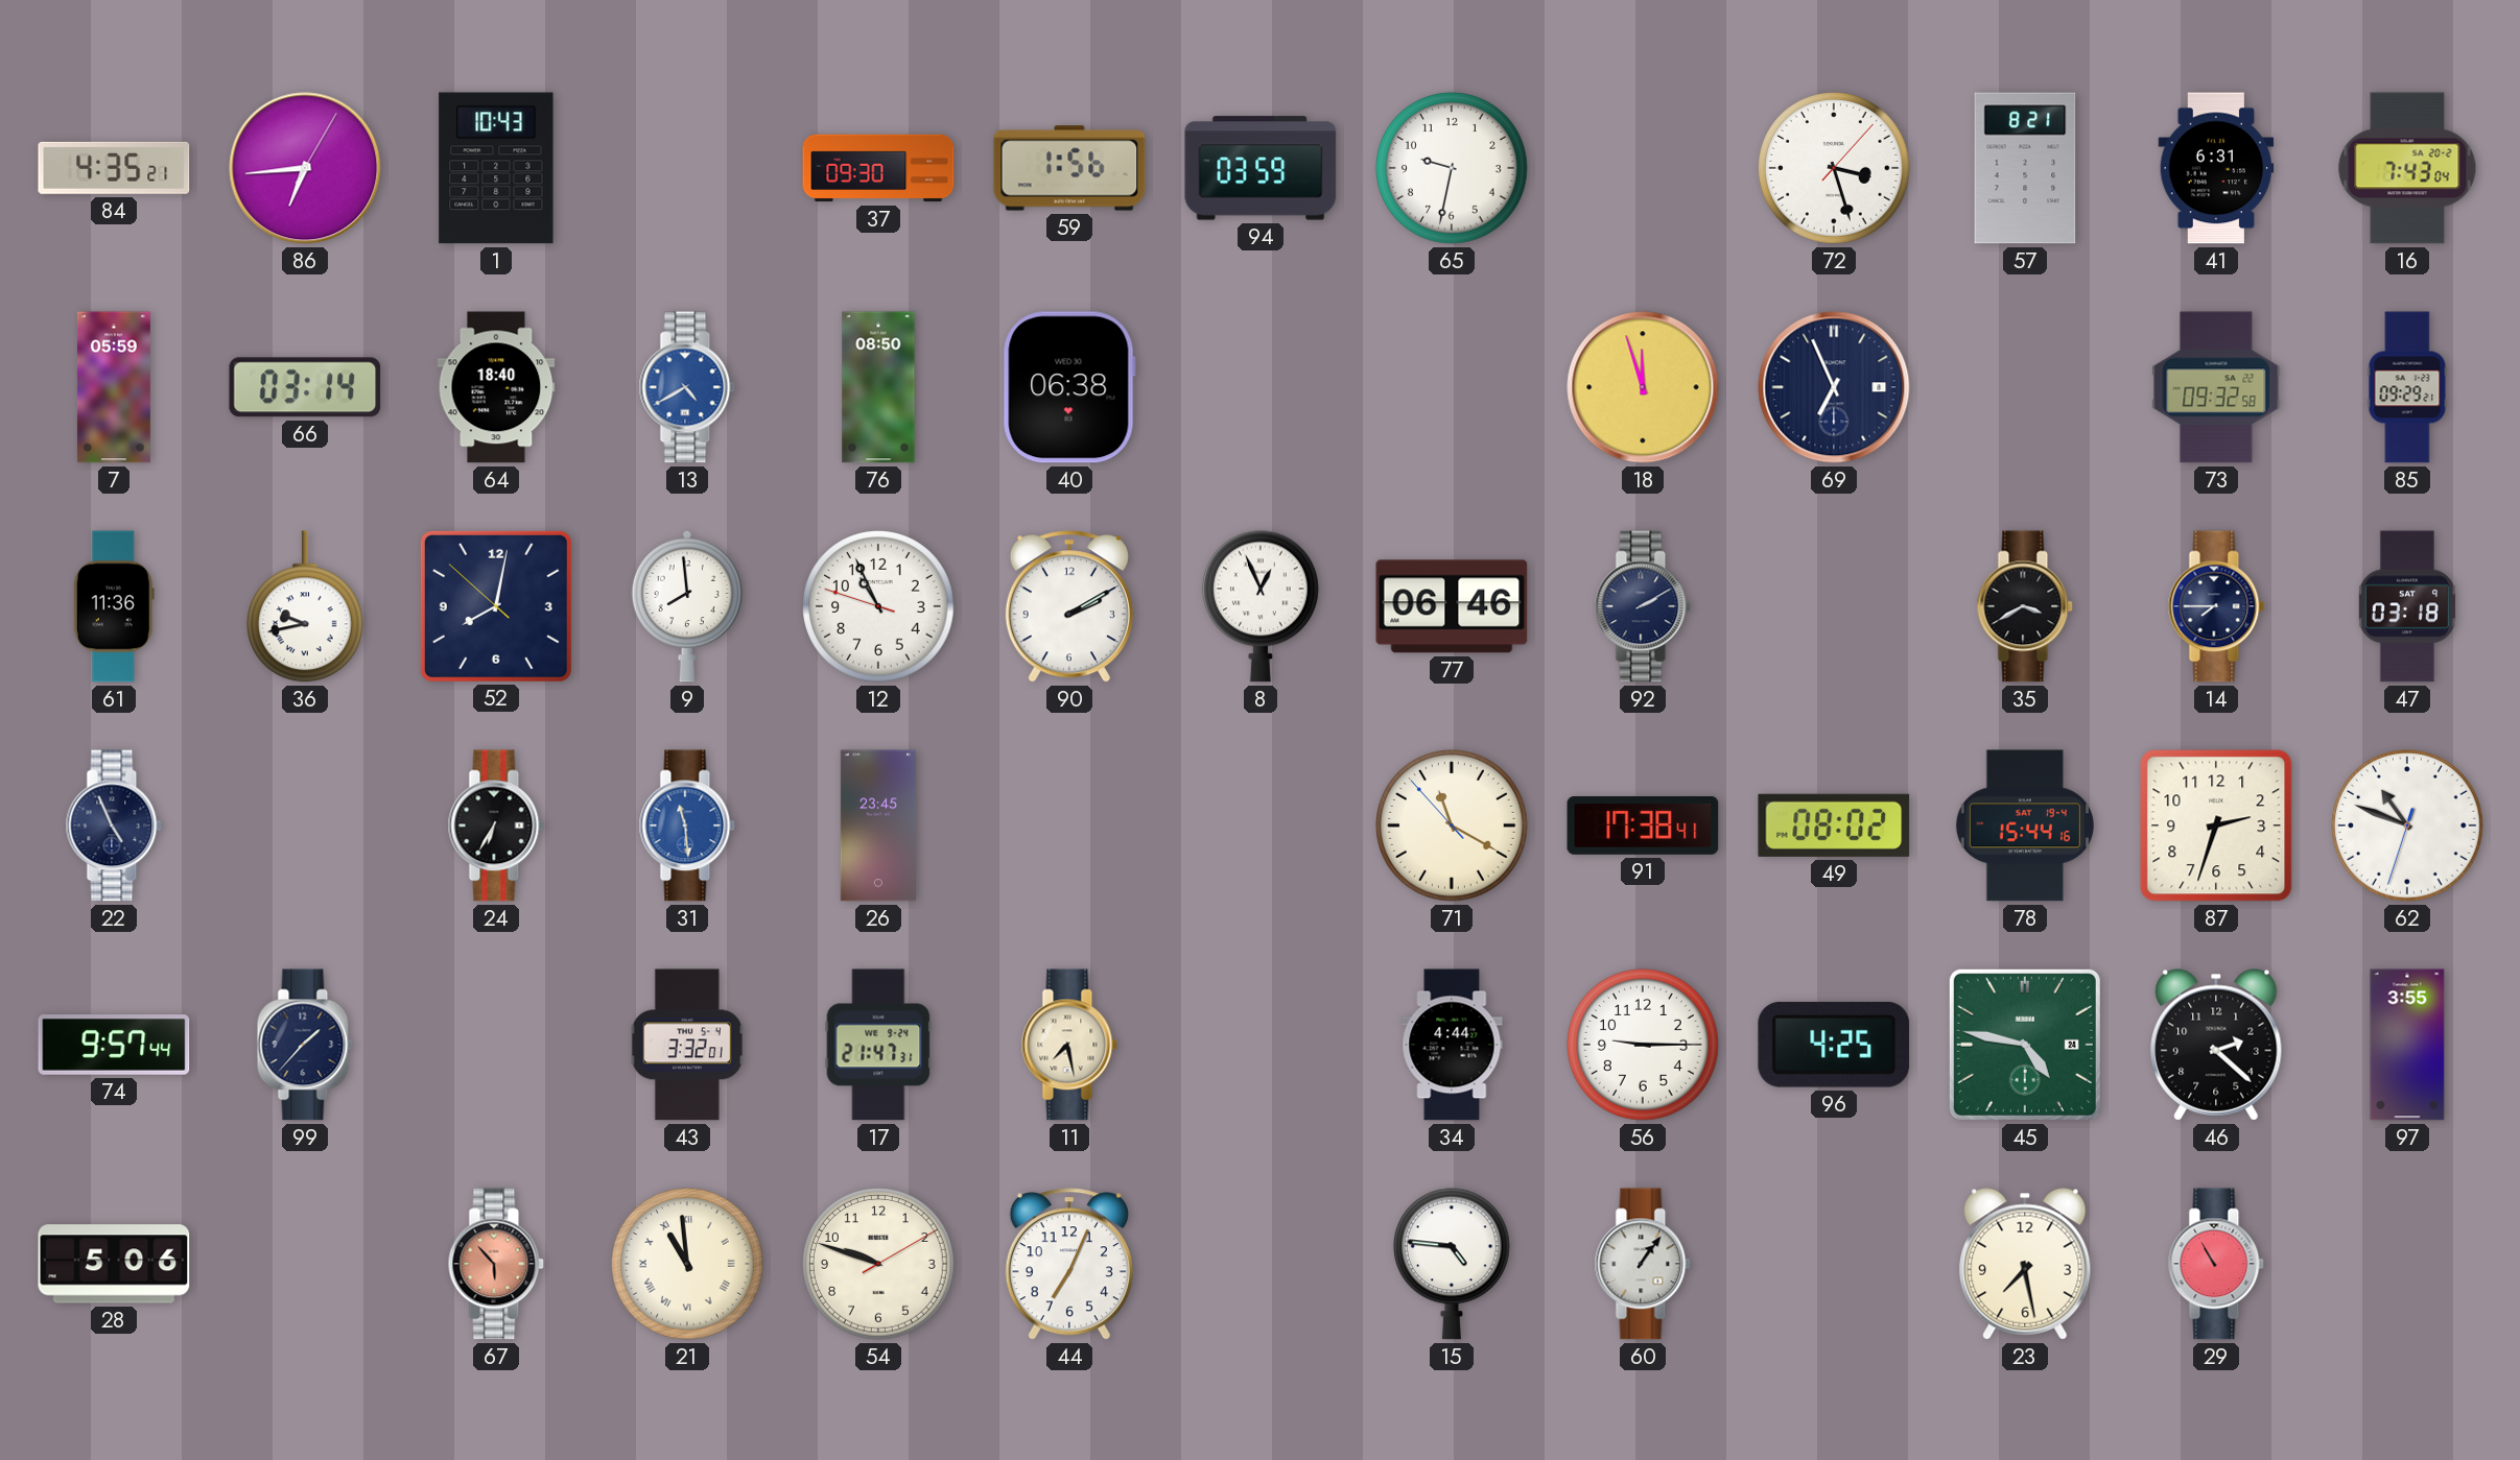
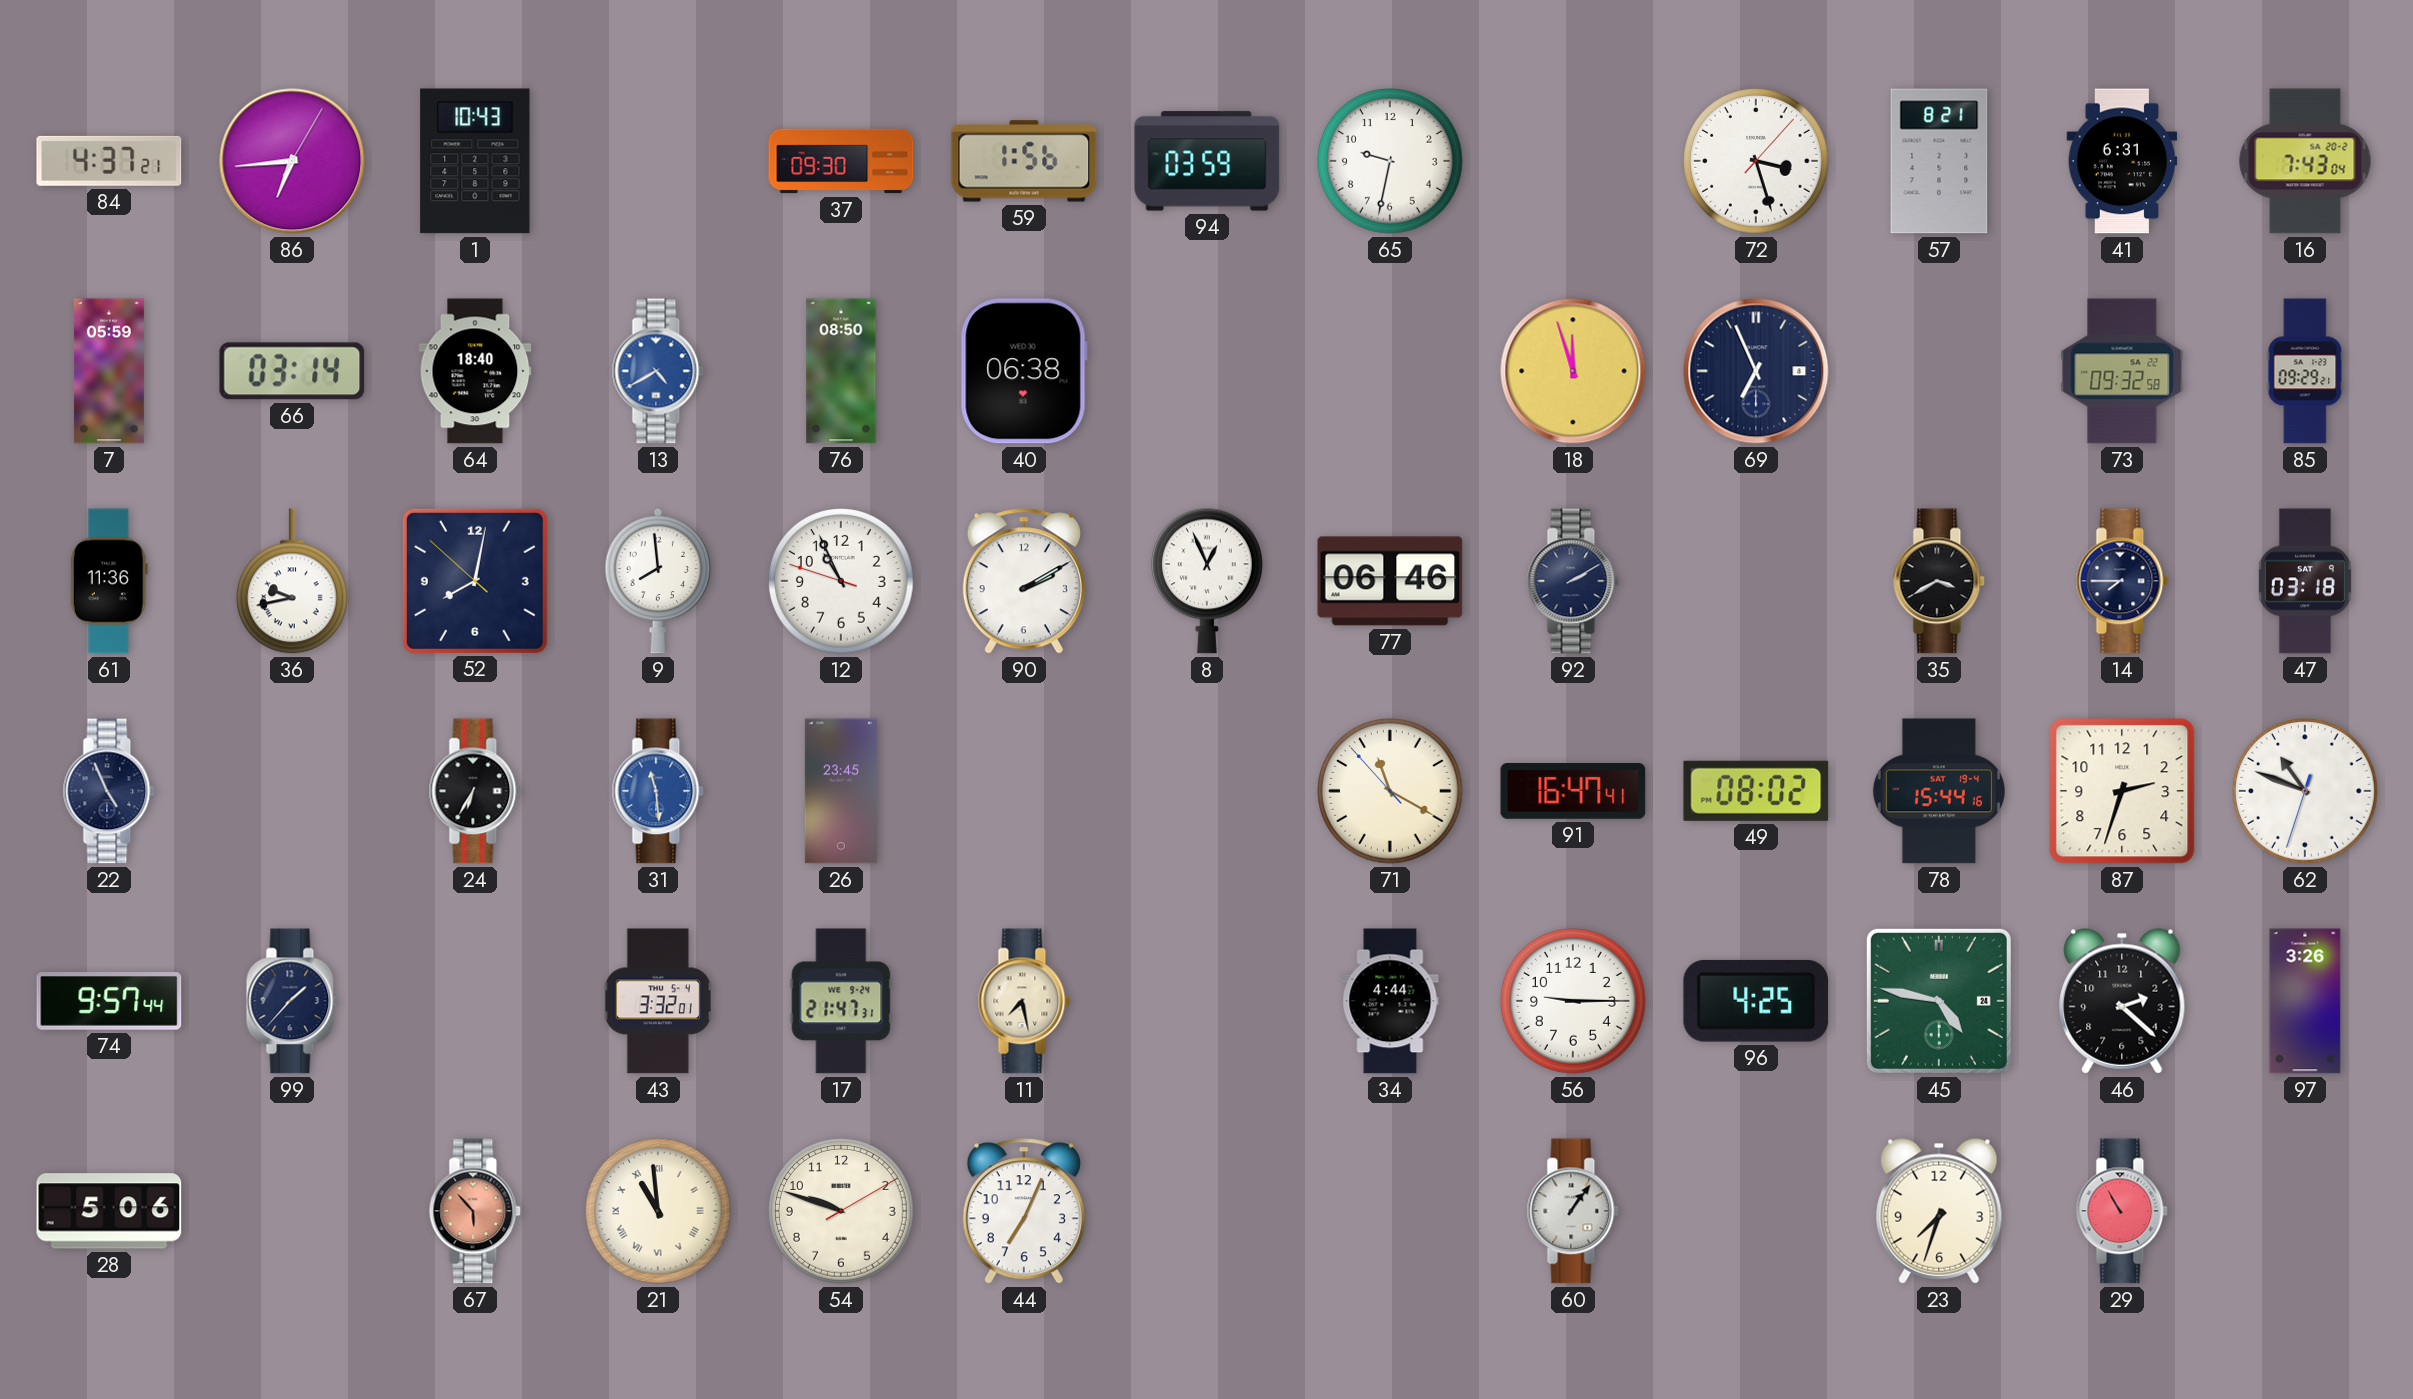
84: 4:35 -> 4:37
91: 17:38 -> 16:47
97: 3:55 -> 3:26
15: 4:46 -> none
23: 7:28 -> 7:33
